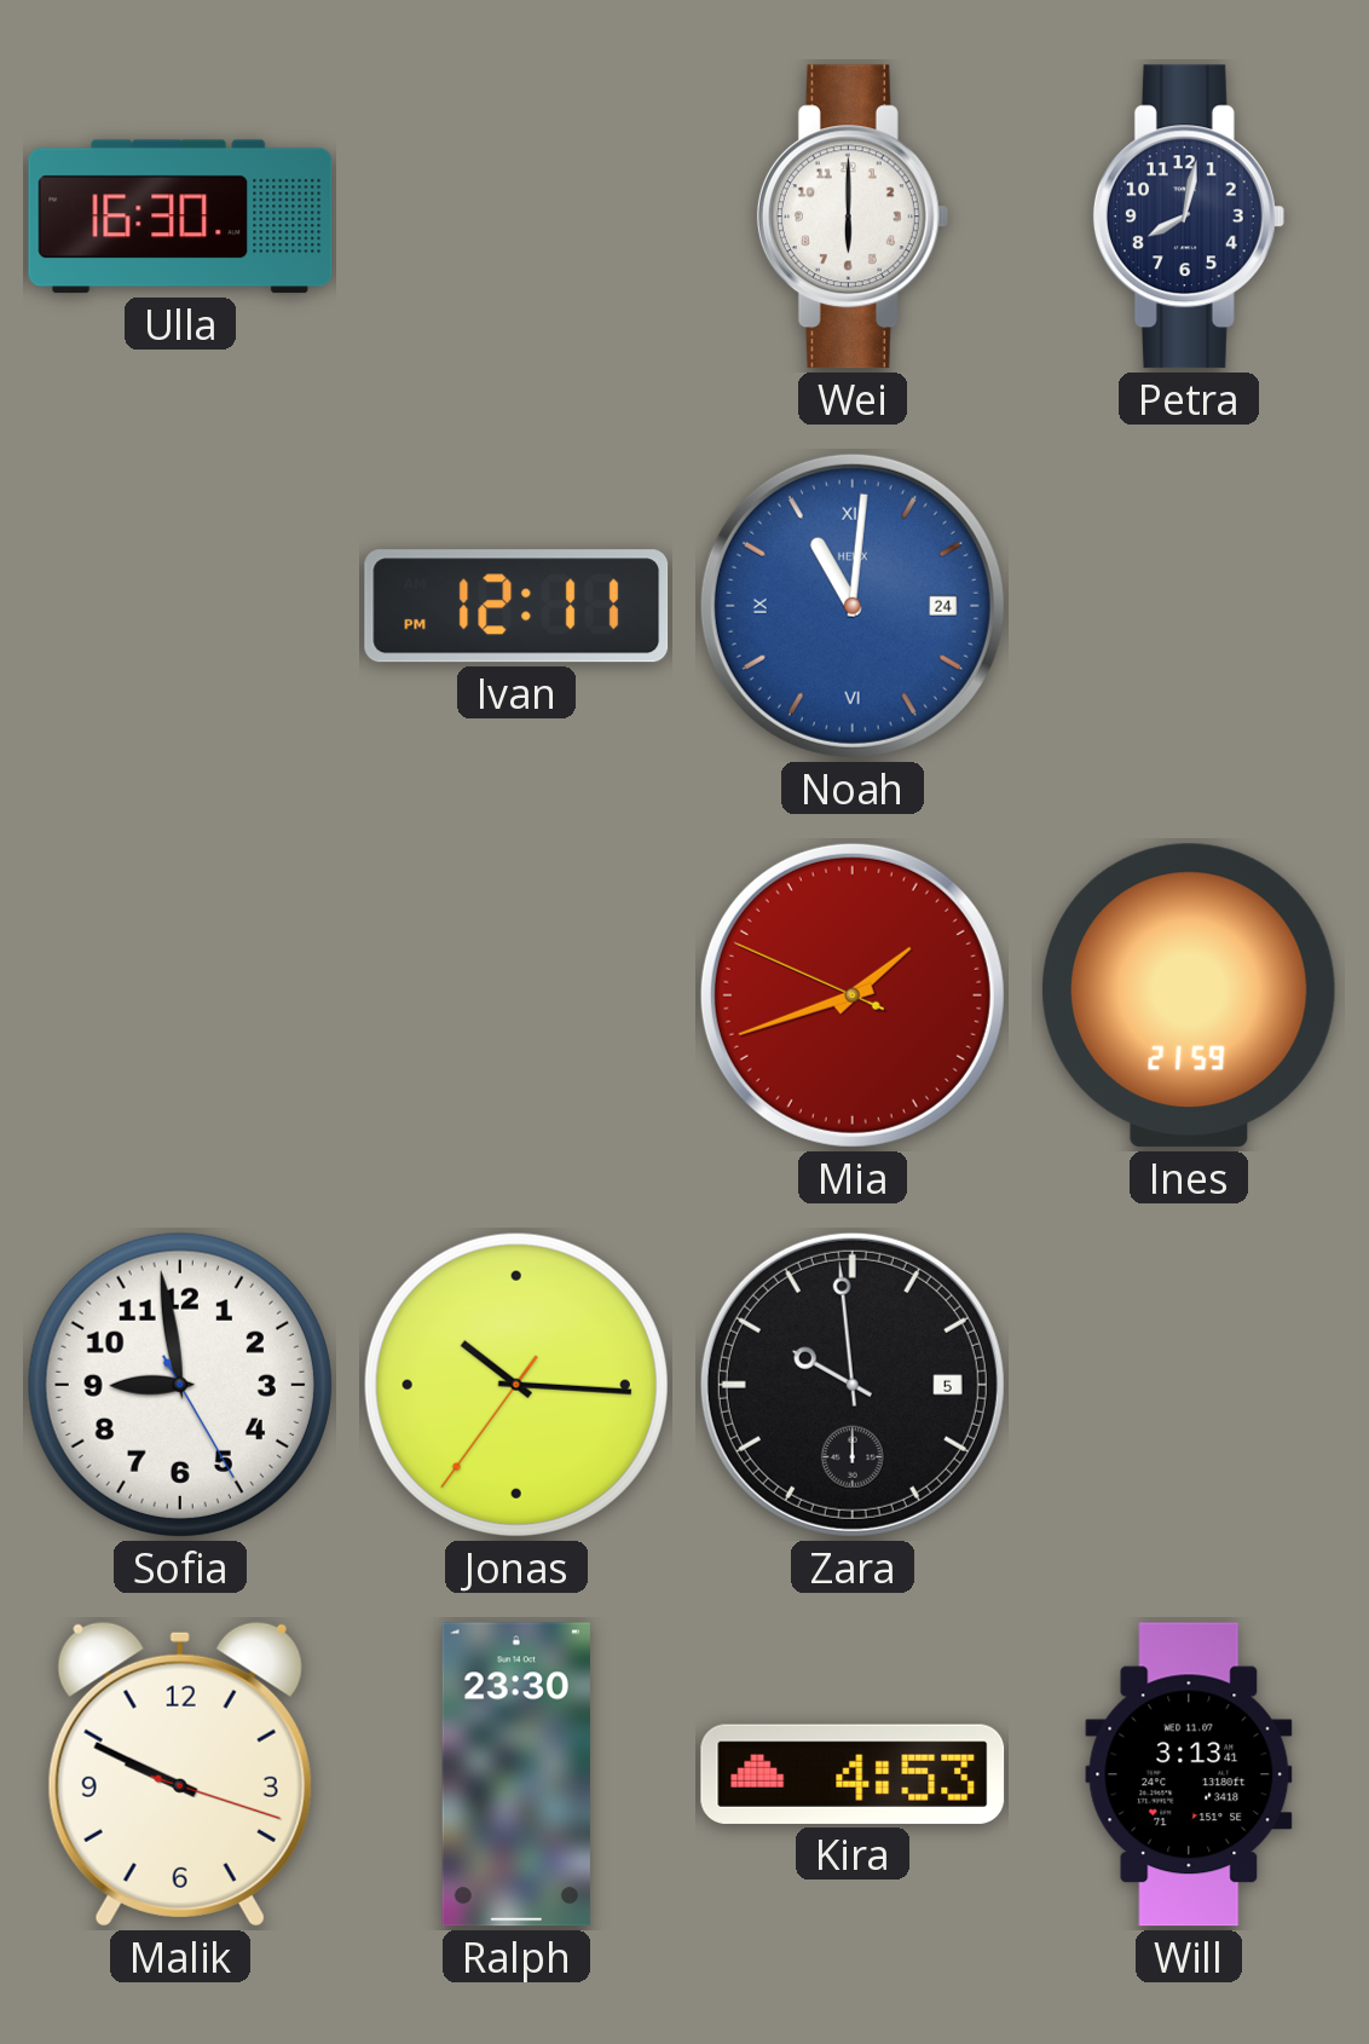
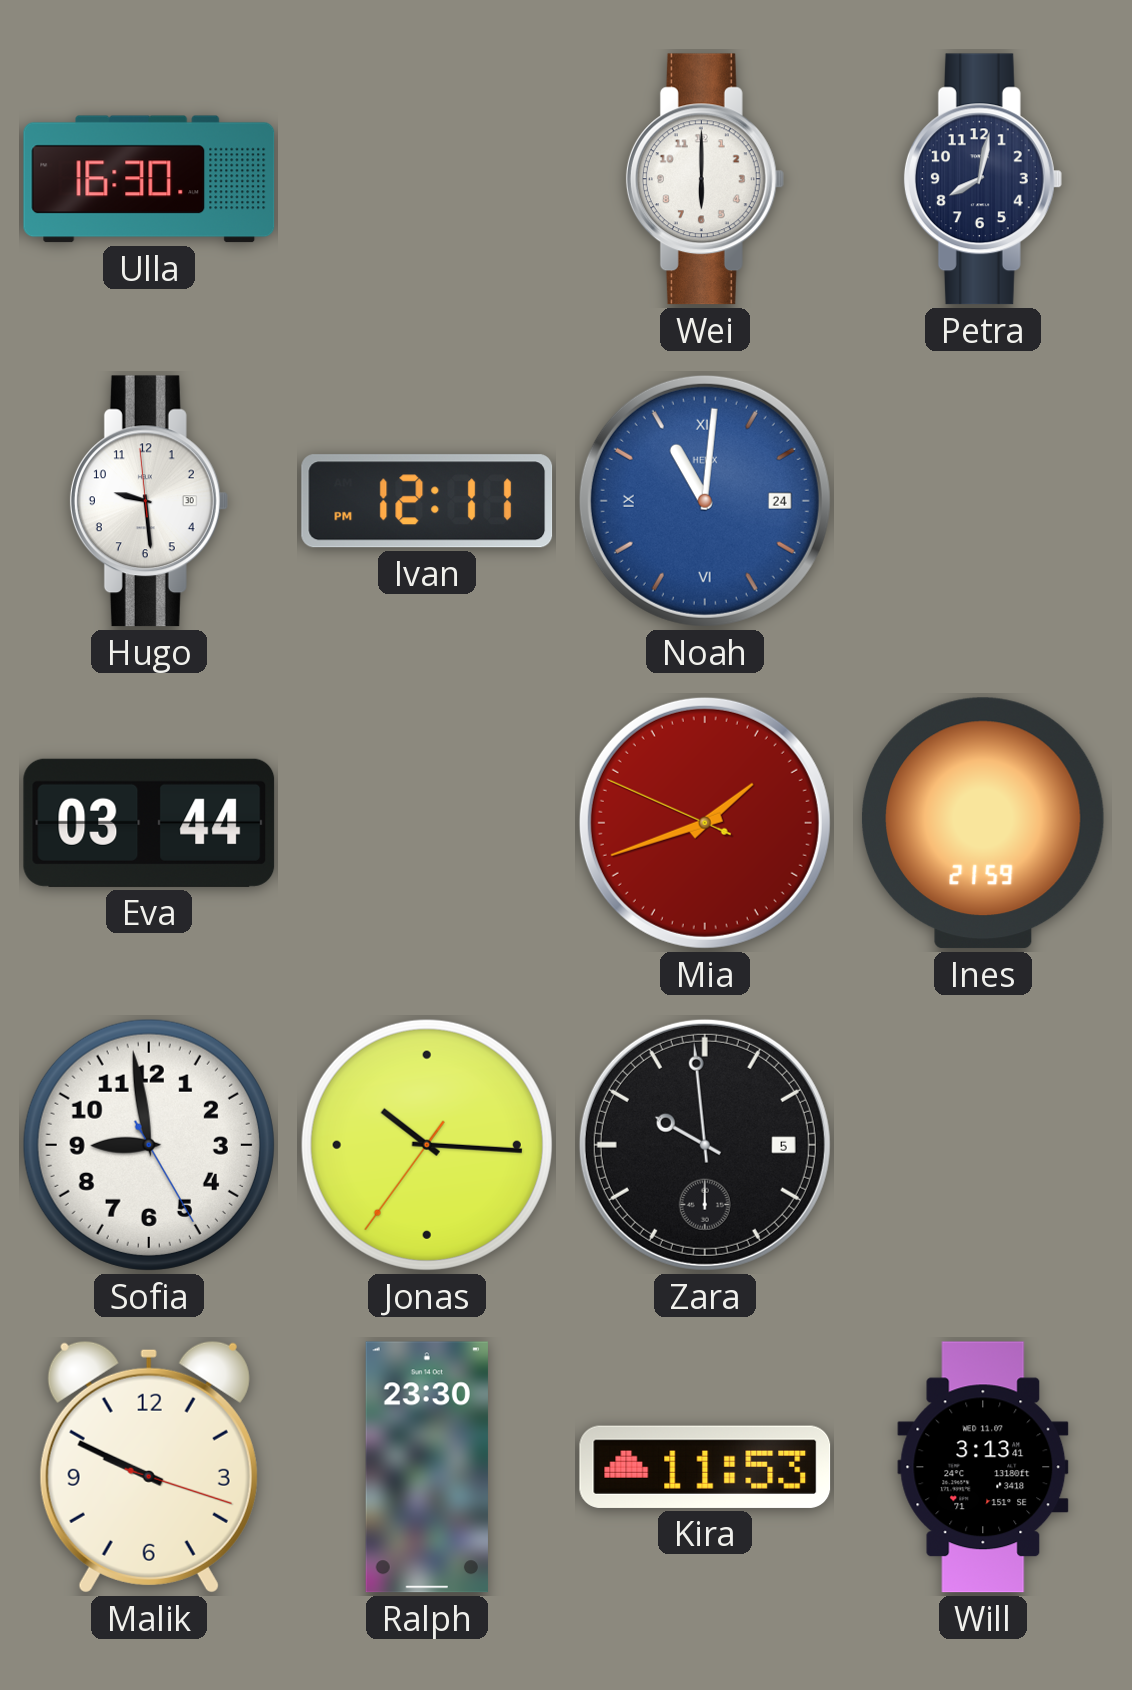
Hugo: none -> 9:28
Eva: none -> 03:44
Kira: 4:53 -> 11:53
